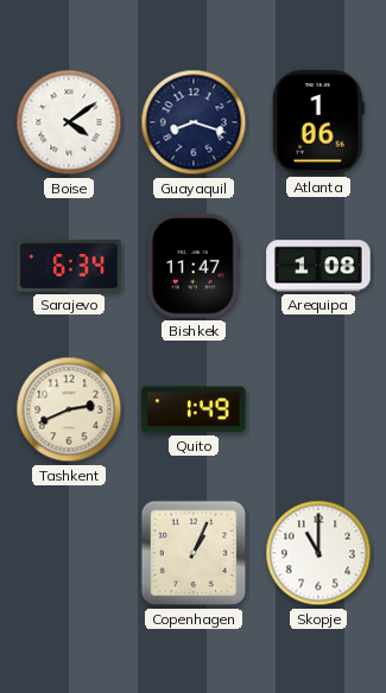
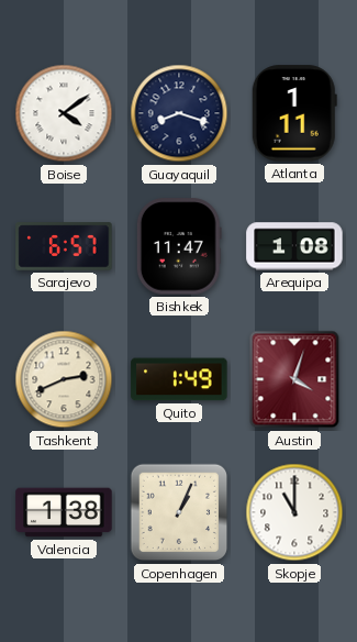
Atlanta: 1:06 -> 1:11
Sarajevo: 6:34 -> 6:57
Austin: none -> 4:03
Valencia: none -> 1:38
